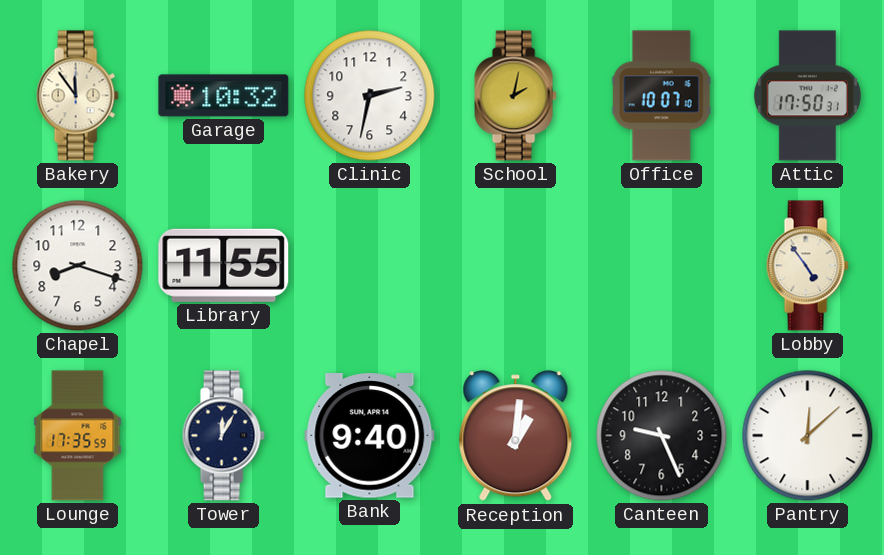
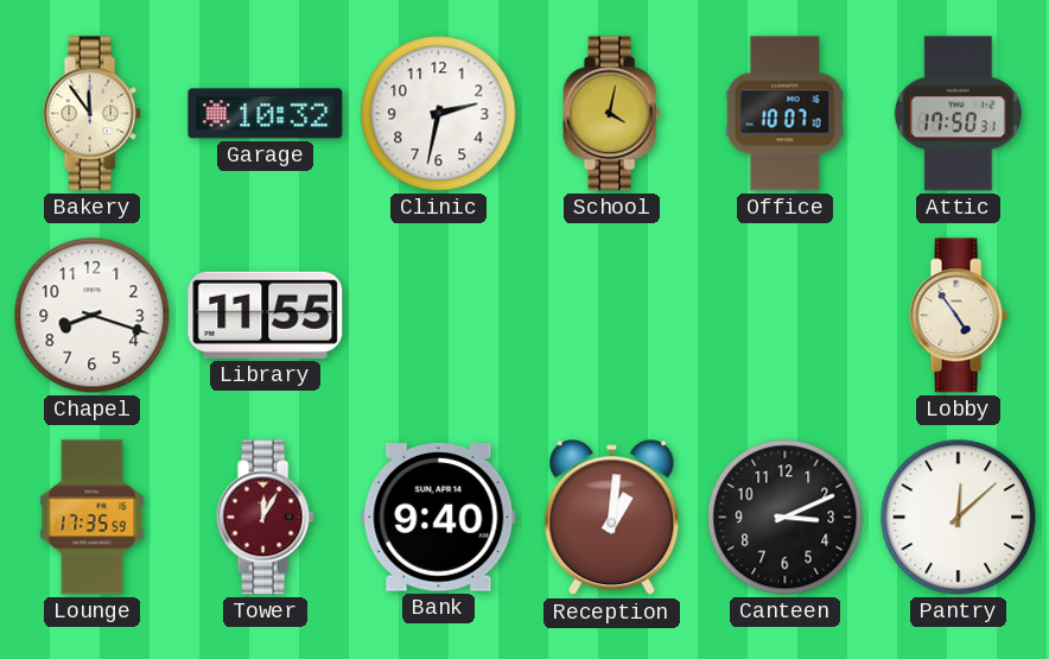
School: 2:02 -> 4:02
Tower dial: navy -> burgundy
Canteen: 9:26 -> 3:11
